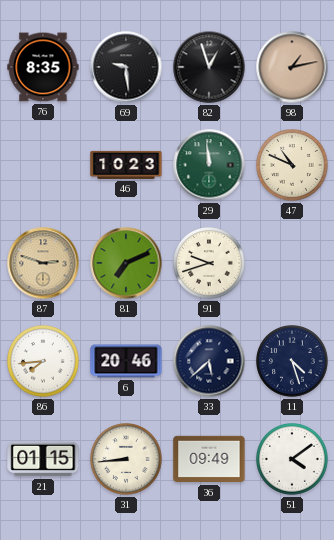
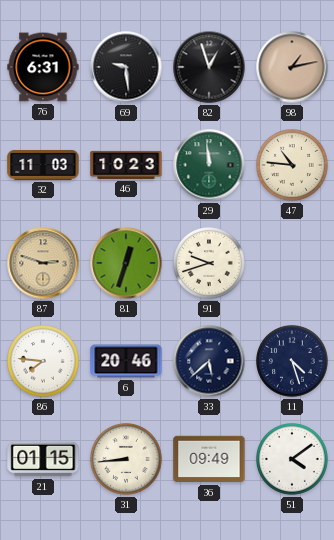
76: 8:35 -> 6:31
32: none -> 11:03
47: 10:49 -> 10:46
81: 7:11 -> 12:33
86: 7:44 -> 7:46
